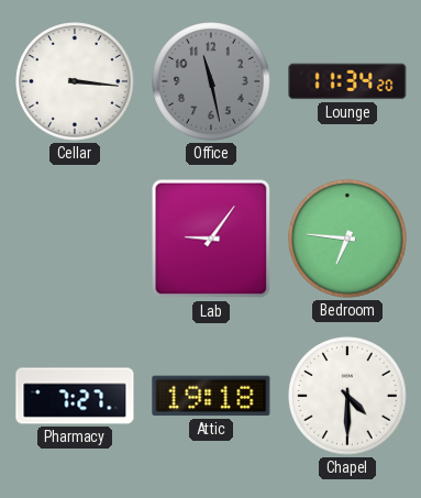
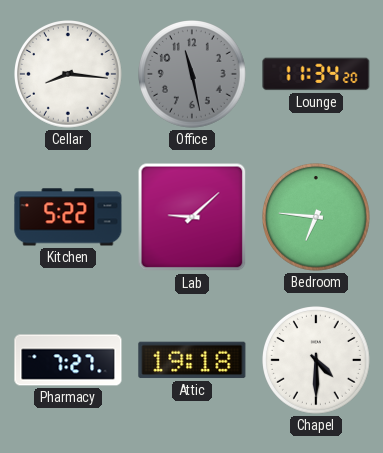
Cellar: 3:16 -> 8:16
Kitchen: none -> 5:22
Lab: 9:06 -> 9:08
